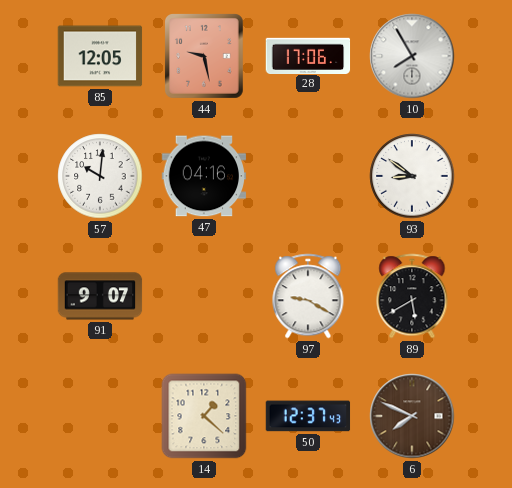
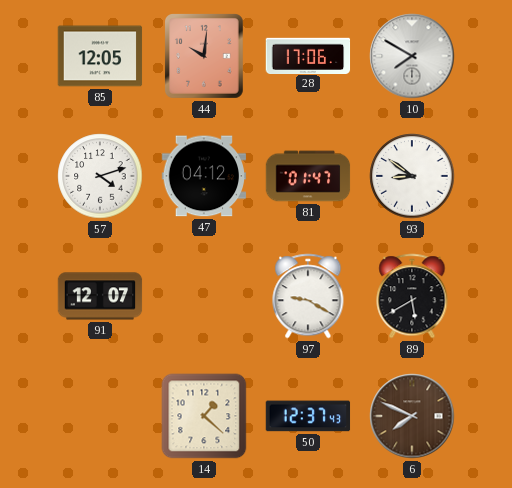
44: 9:28 -> 10:01
10: 7:55 -> 7:50
57: 10:01 -> 4:12
47: 04:16 -> 04:12
81: none -> 01:47
91: 9:07 -> 12:07
